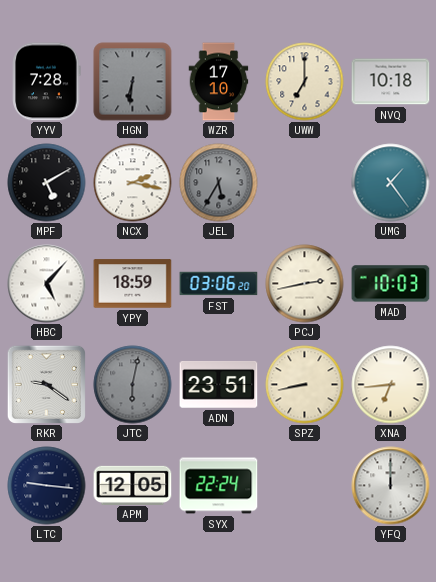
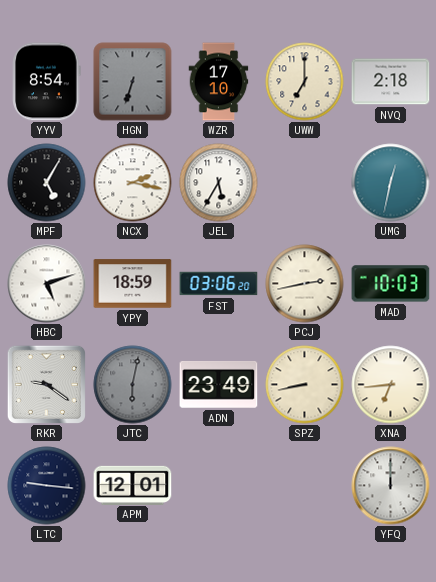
YYV: 7:28 -> 8:54
HGN: 6:31 -> 6:33
NVQ: 10:18 -> 2:18
MPF: 5:10 -> 5:05
JEL dial: grey -> white
UMG: 1:24 -> 12:32
HBC: 5:07 -> 5:12
ADN: 23:51 -> 23:49
APM: 12:05 -> 12:01
SYX: 22:24 -> none
